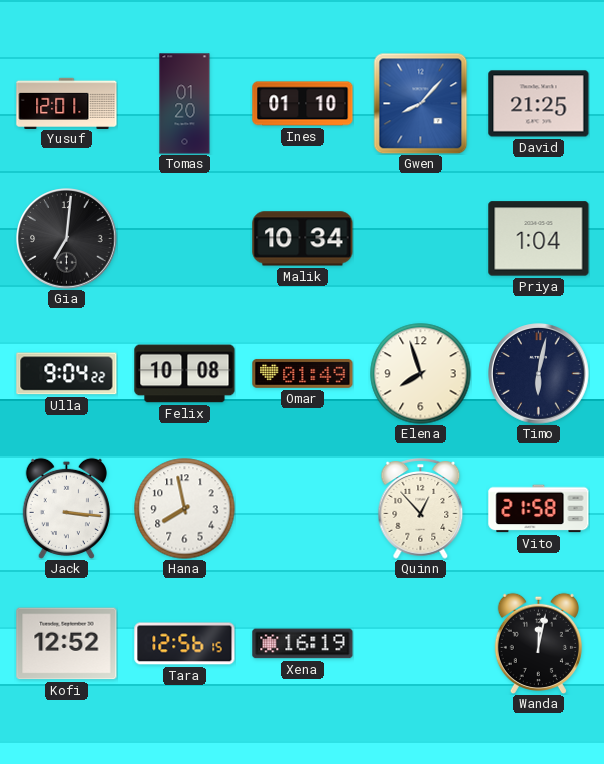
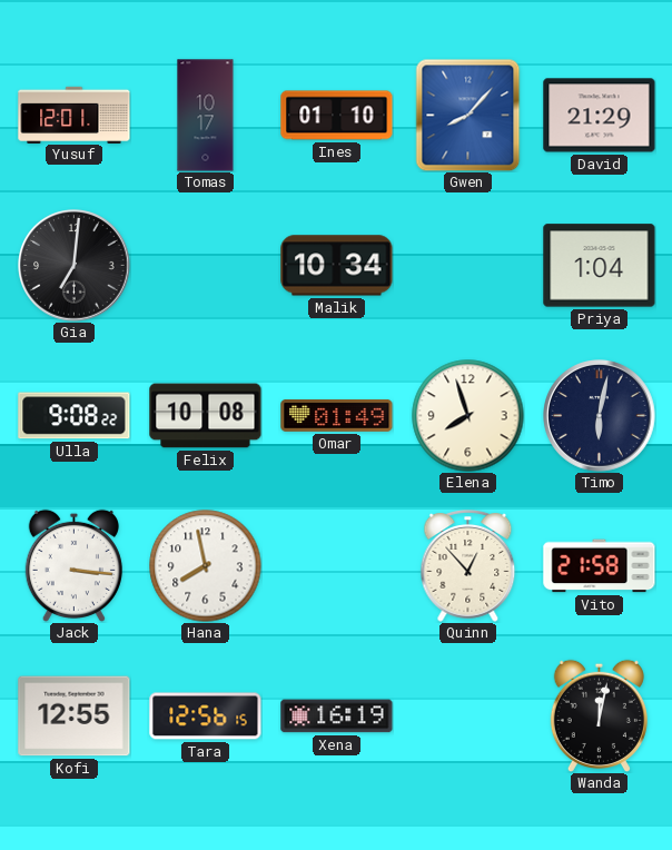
Tomas: 01:20 -> 10:17
David: 21:25 -> 21:29
Ulla: 9:04 -> 9:08
Kofi: 12:52 -> 12:55
